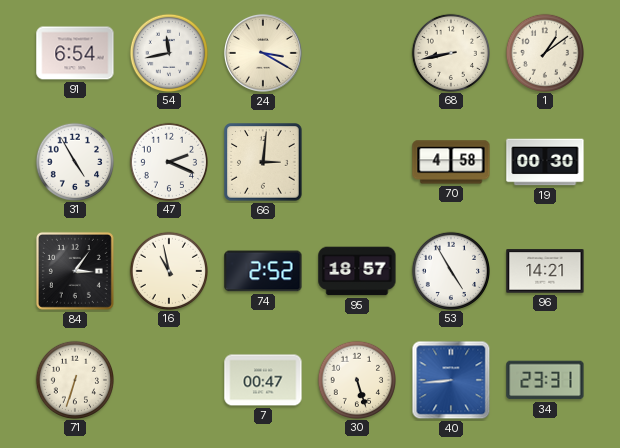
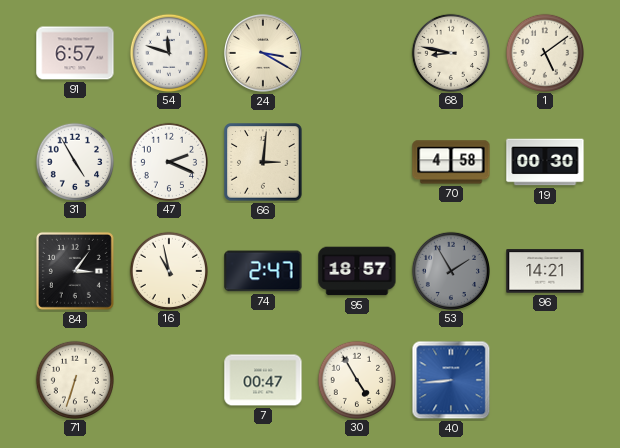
91: 6:54 -> 6:57
54: 11:43 -> 11:48
68: 8:43 -> 8:47
1: 1:09 -> 5:09
74: 2:52 -> 2:47
53: 4:55 -> 1:55
53 dial: white -> grey
30: 5:27 -> 4:55
34: 23:31 -> none
